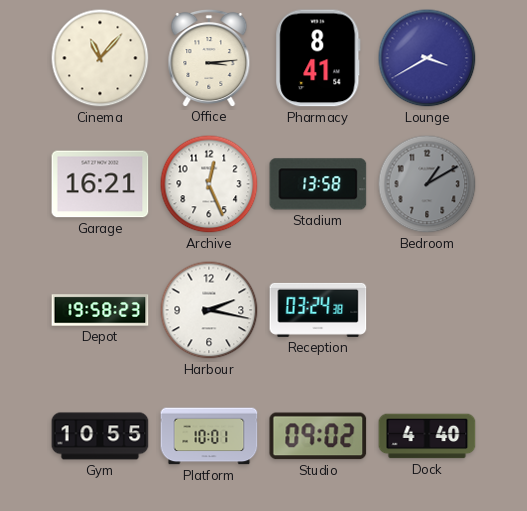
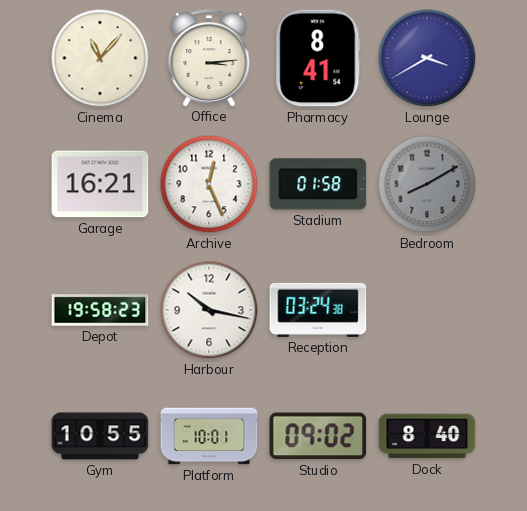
Stadium: 13:58 -> 01:58
Bedroom: 1:10 -> 8:10
Harbour: 2:17 -> 10:17
Dock: 4:40 -> 8:40
